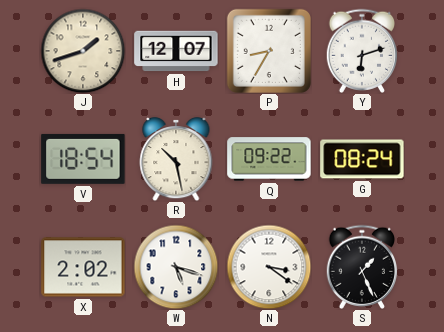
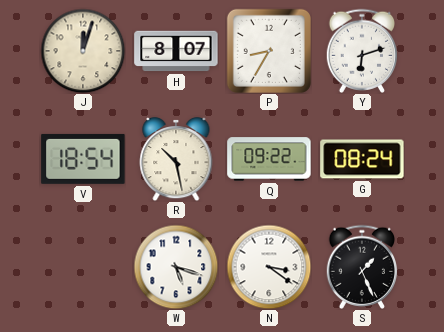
J: 1:42 -> 12:03
H: 12:07 -> 8:07
X: 2:02 -> none
